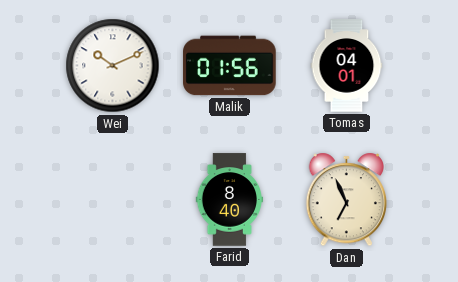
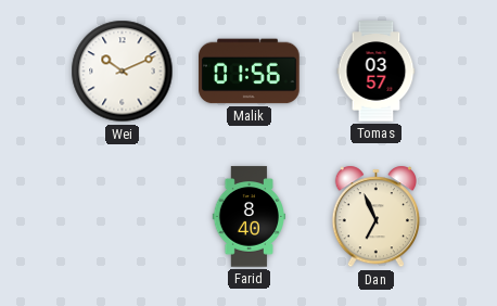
Tomas: 04:01 -> 03:57
